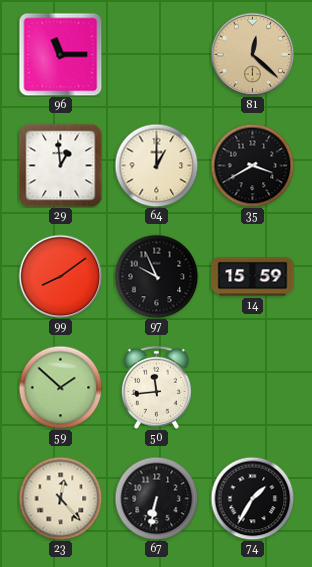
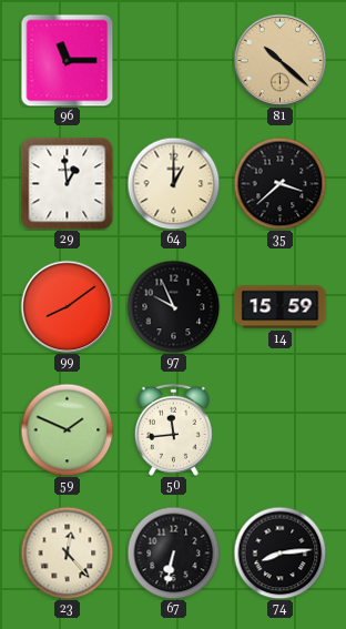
81: 12:22 -> 10:22
35: 3:40 -> 3:38
59: 1:52 -> 1:49
74: 1:35 -> 8:14
